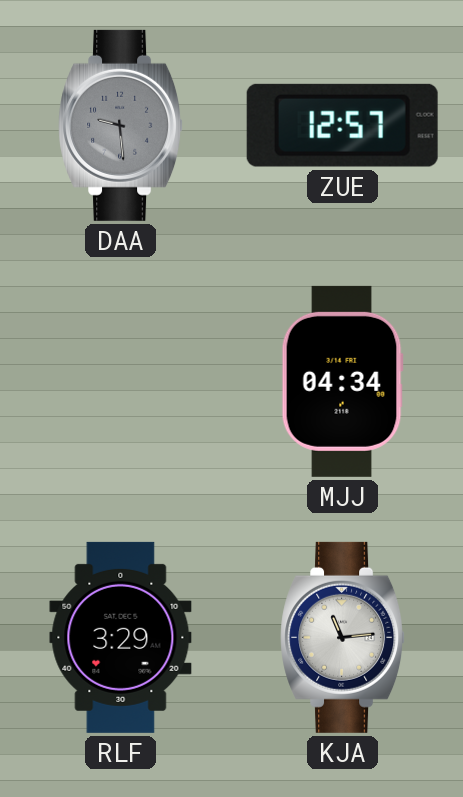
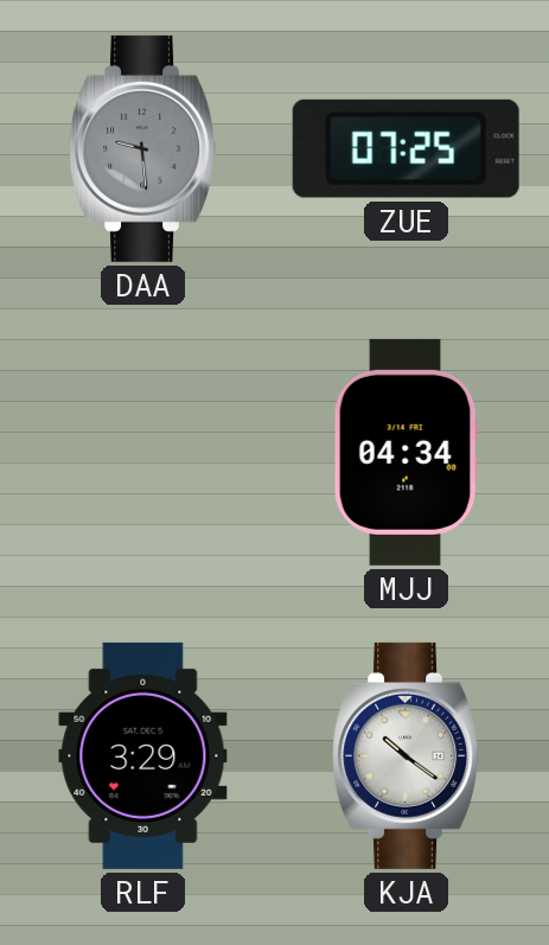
ZUE: 12:57 -> 07:25
KJA: 11:14 -> 10:21
